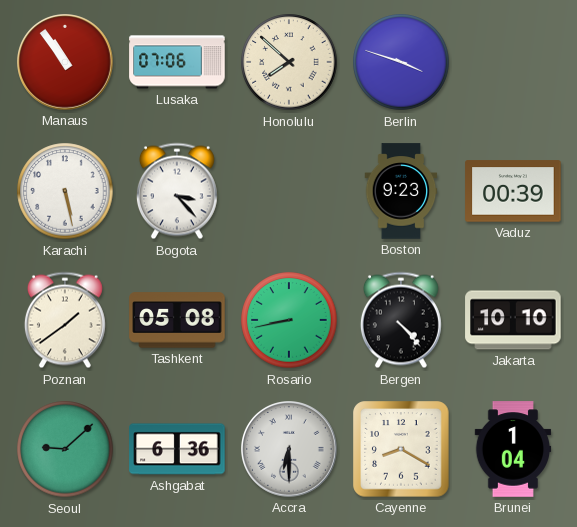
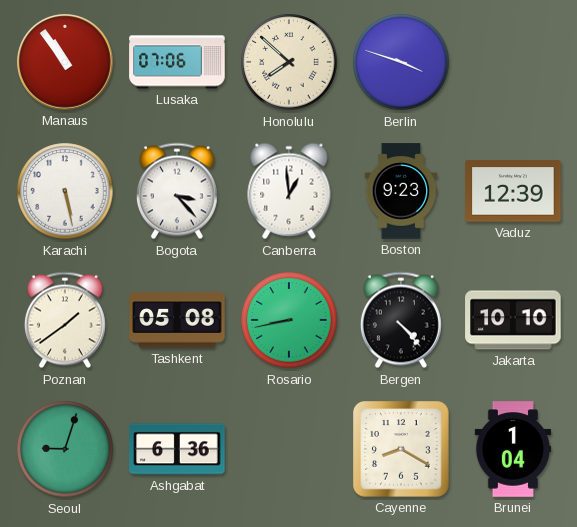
Canberra: none -> 12:59
Vaduz: 00:39 -> 12:39
Seoul: 9:08 -> 9:03
Accra: 6:30 -> none
